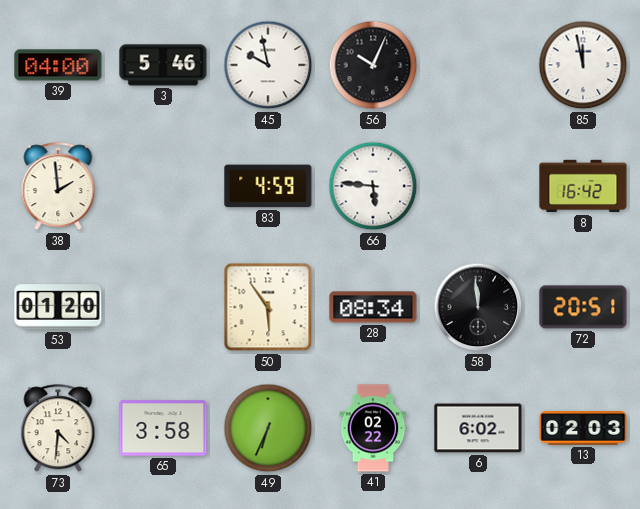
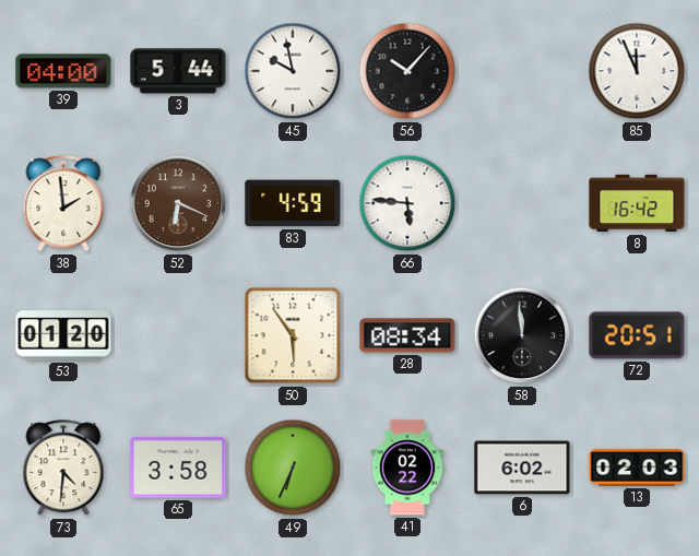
3: 5:46 -> 5:44
56: 10:04 -> 10:07
85: 11:58 -> 11:56
52: none -> 6:19
